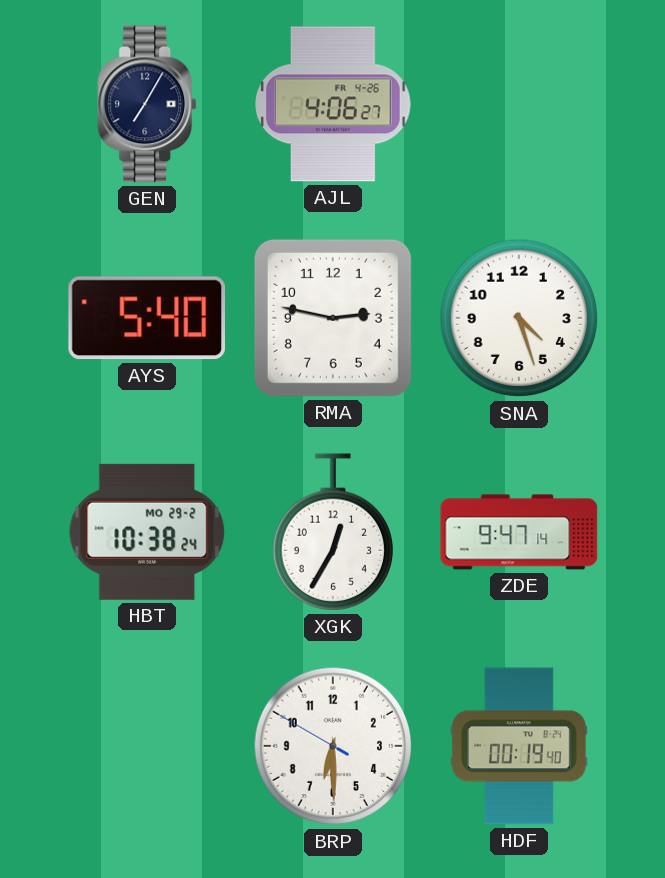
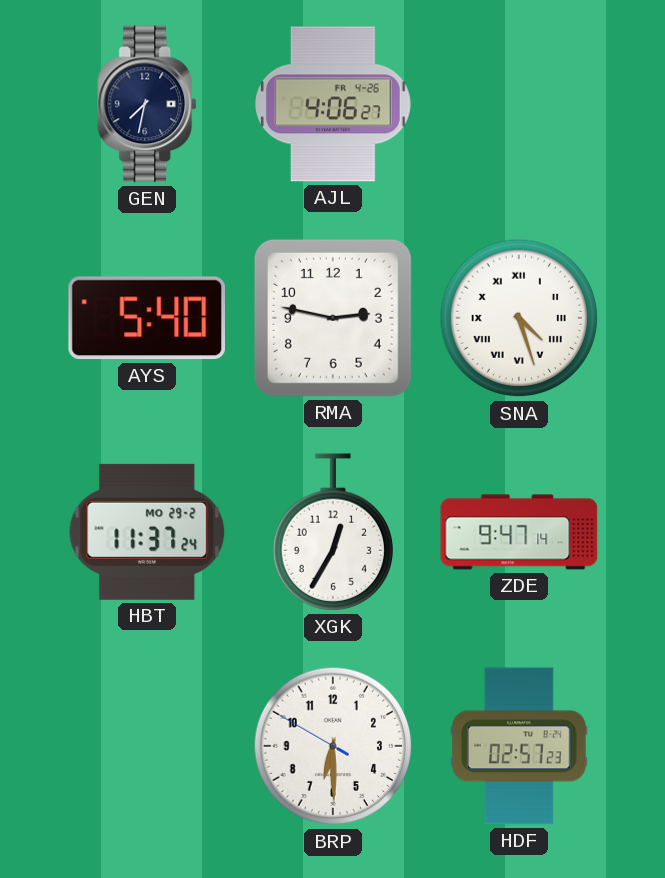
GEN: 7:05 -> 7:32
SNA numerals: Arabic -> Roman
HBT: 10:38 -> 11:37
HDF: 00:19 -> 02:57
